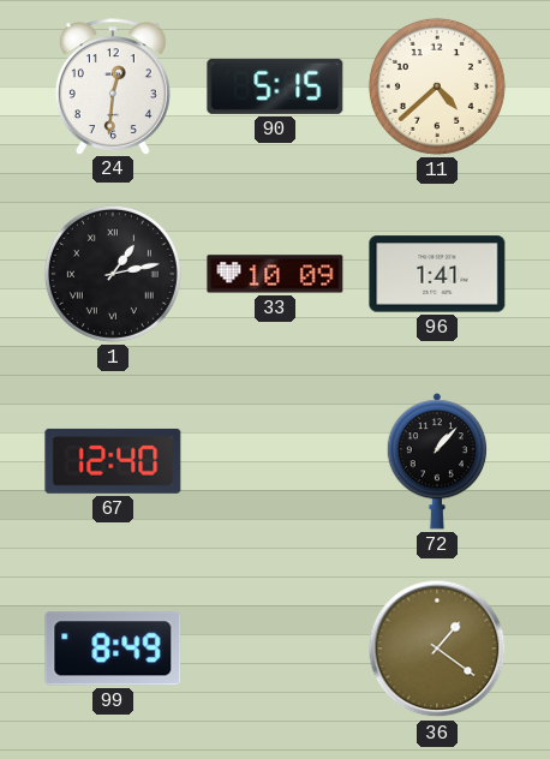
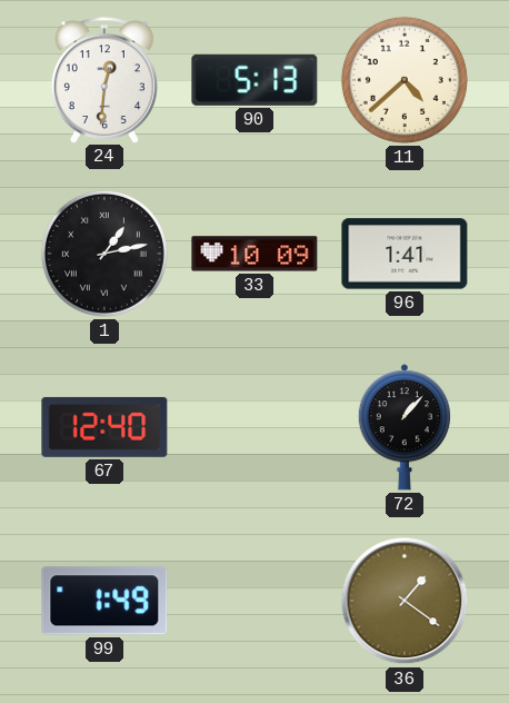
90: 5:15 -> 5:13
99: 8:49 -> 1:49
